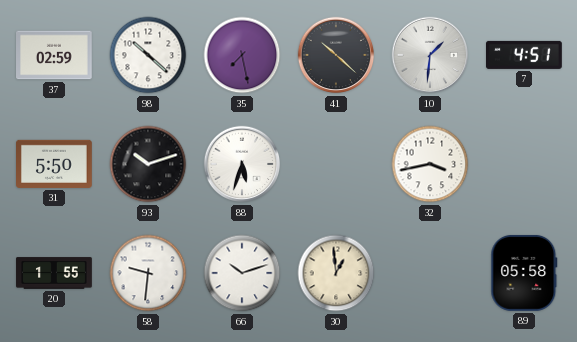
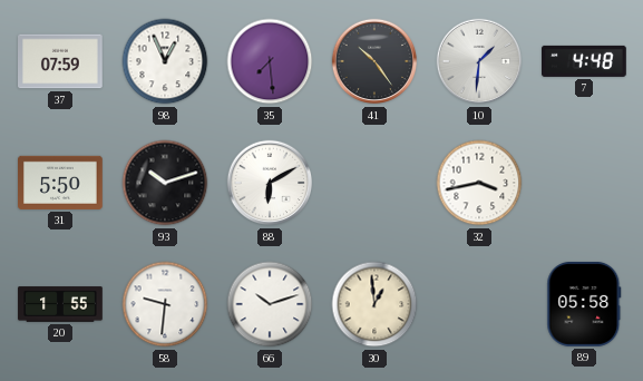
37: 02:59 -> 07:59
98: 10:22 -> 12:56
35: 7:28 -> 7:29
41: 10:22 -> 10:24
7: 4:51 -> 4:48
88: 5:33 -> 6:10
